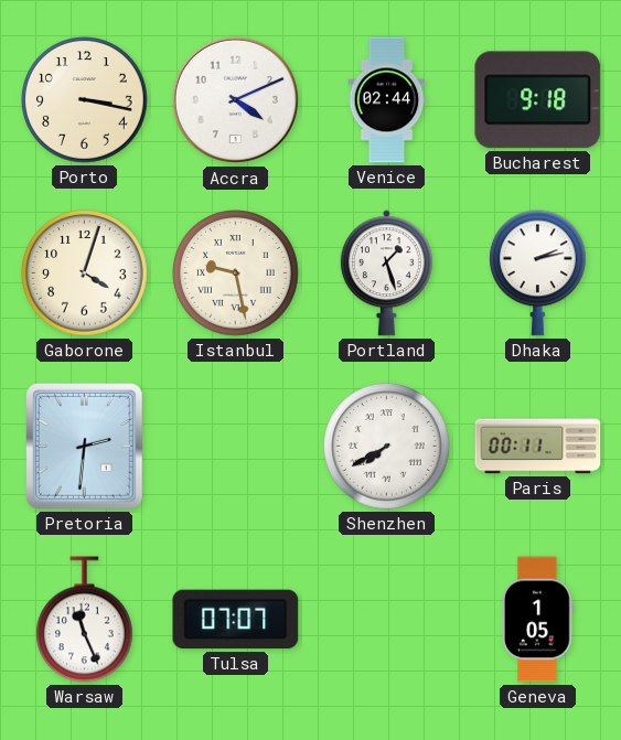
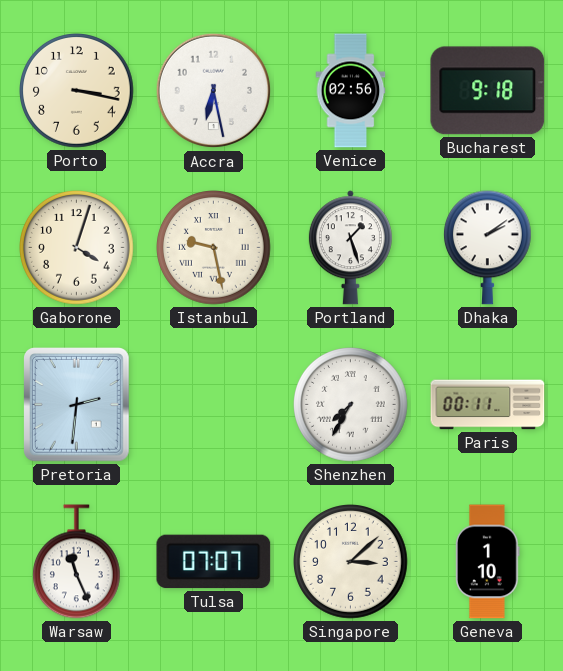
Accra: 4:11 -> 6:28
Venice: 02:44 -> 02:56
Dhaka: 2:13 -> 2:09
Shenzhen: 7:40 -> 7:35
Singapore: none -> 3:08
Geneva: 1:05 -> 1:10
